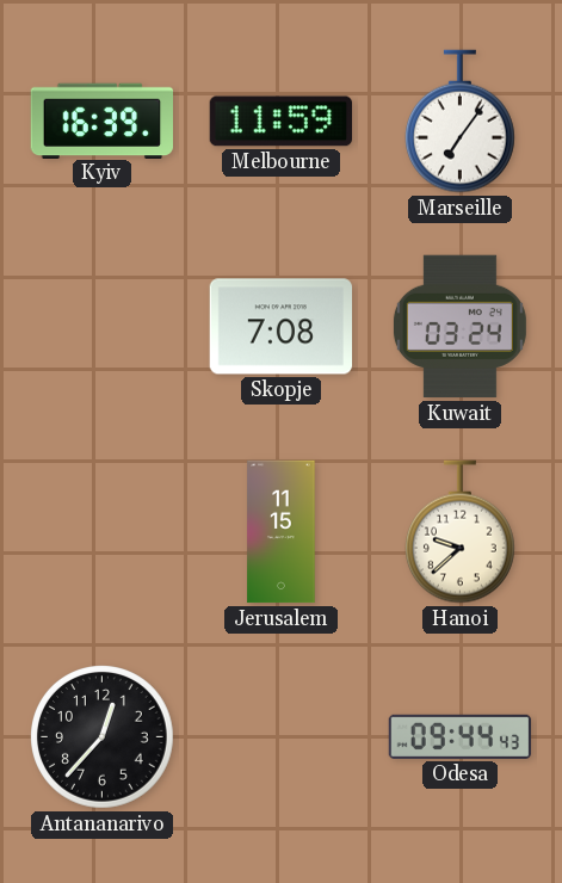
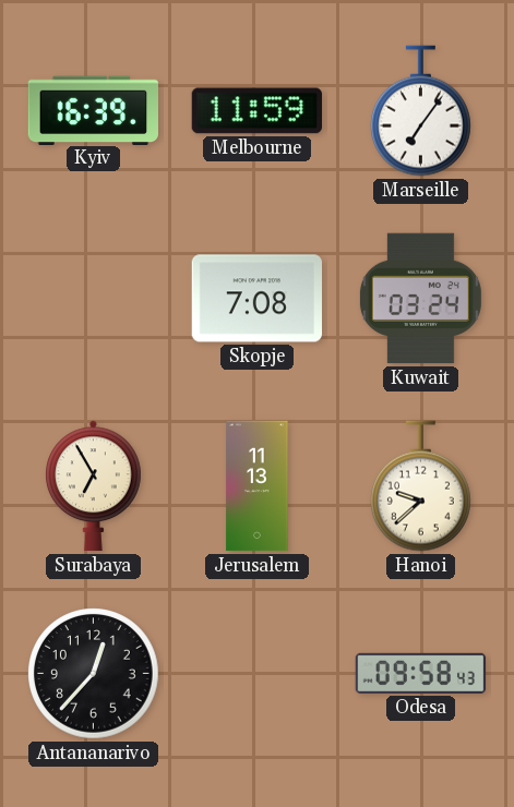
Surabaya: none -> 6:55
Jerusalem: 11:15 -> 11:13
Odesa: 09:44 -> 09:58
